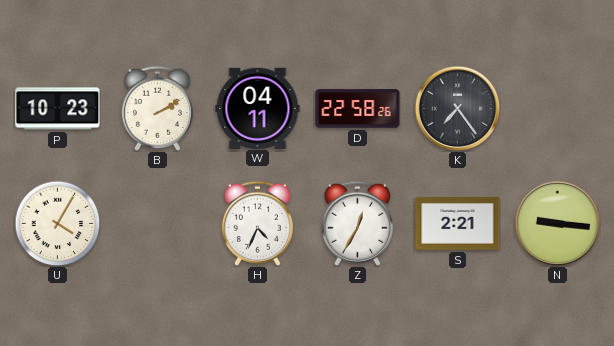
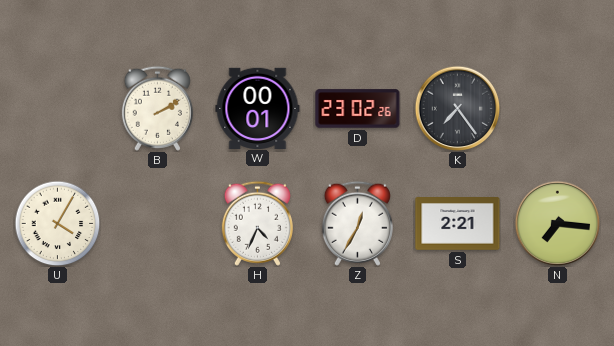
P: 10:23 -> none
W: 04:11 -> 00:01
D: 22:58 -> 23:02
N: 9:16 -> 7:16
